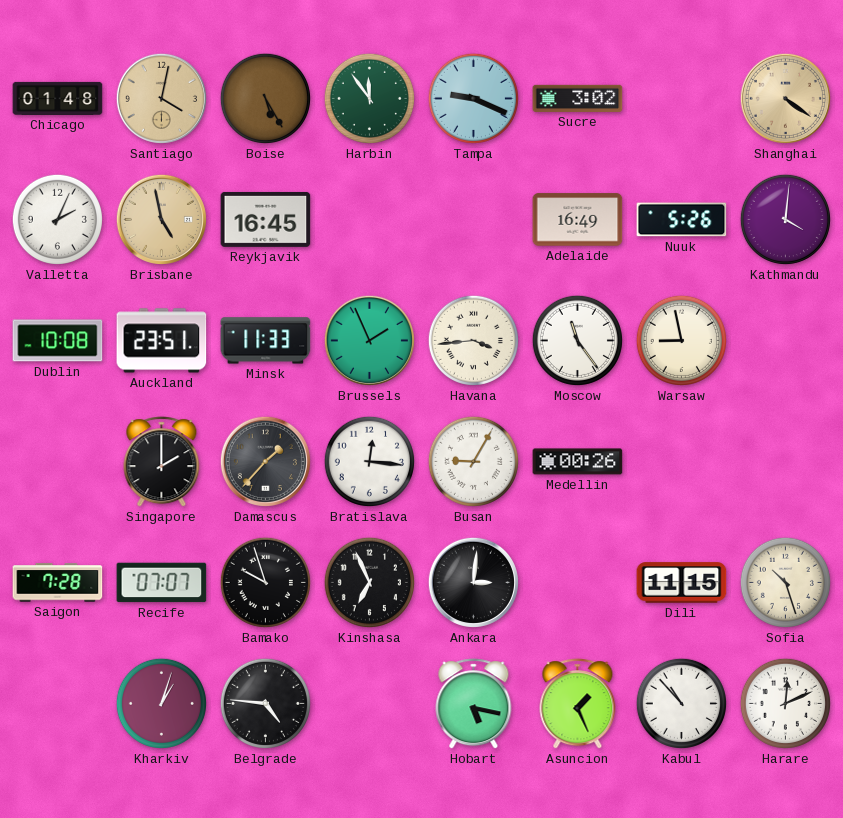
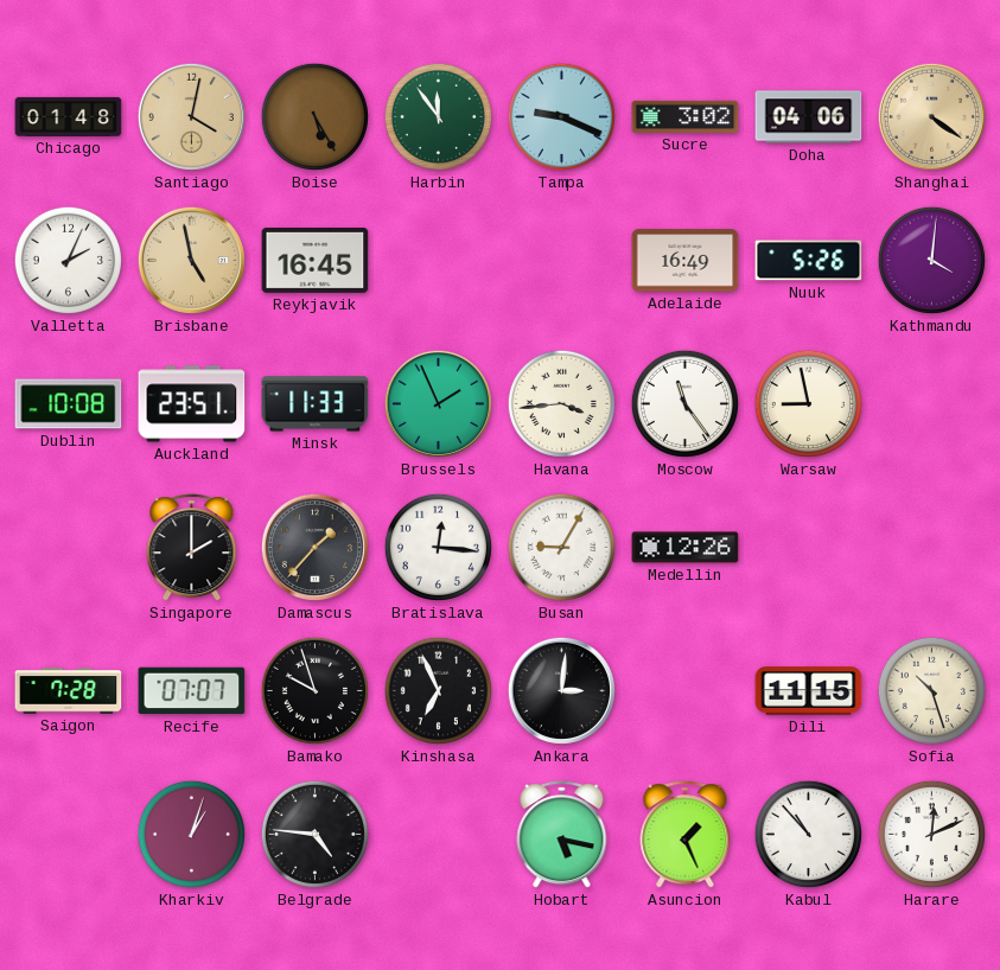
Doha: none -> 04:06
Medellin: 00:26 -> 12:26
